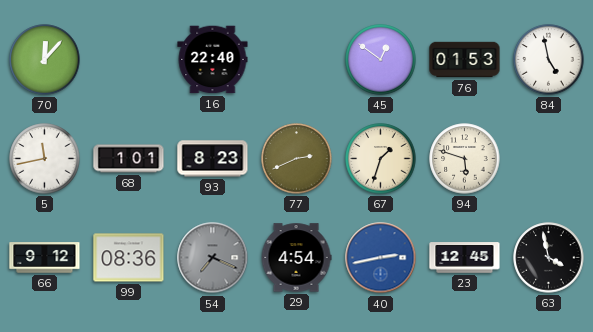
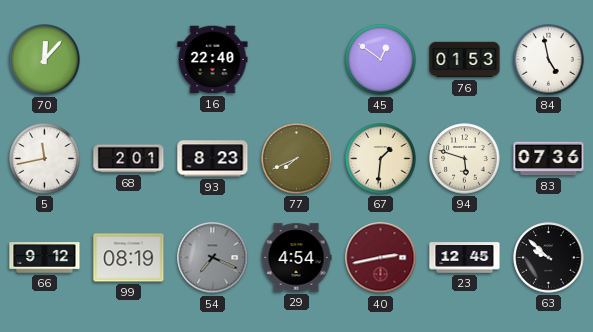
68: 1:01 -> 2:01
77: 2:41 -> 7:41
67: 1:33 -> 1:31
83: none -> 07:36
99: 08:36 -> 08:19
40 dial: blue -> burgundy
63: 3:58 -> 9:52
